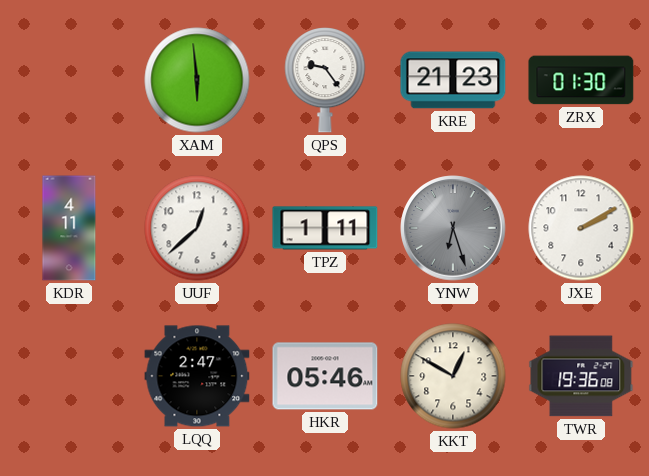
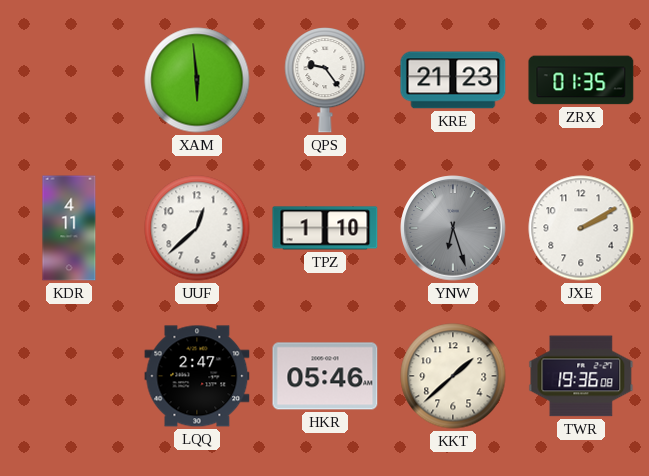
ZRX: 01:30 -> 01:35
TPZ: 1:11 -> 1:10
KKT: 12:50 -> 1:38
